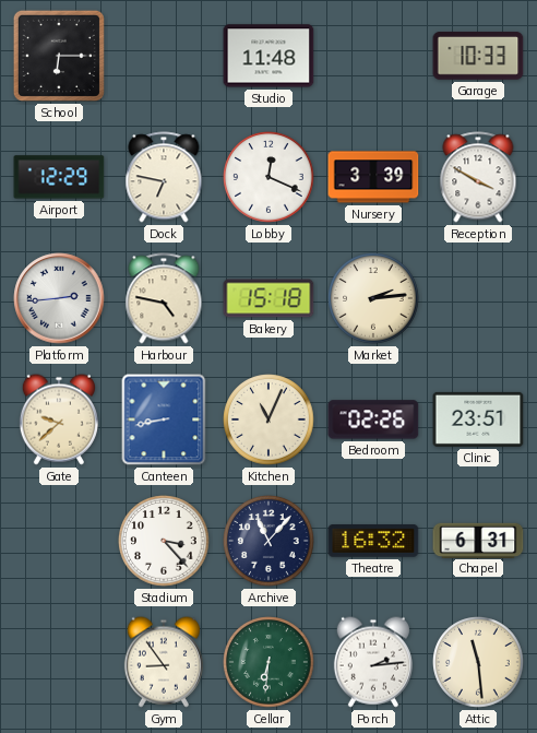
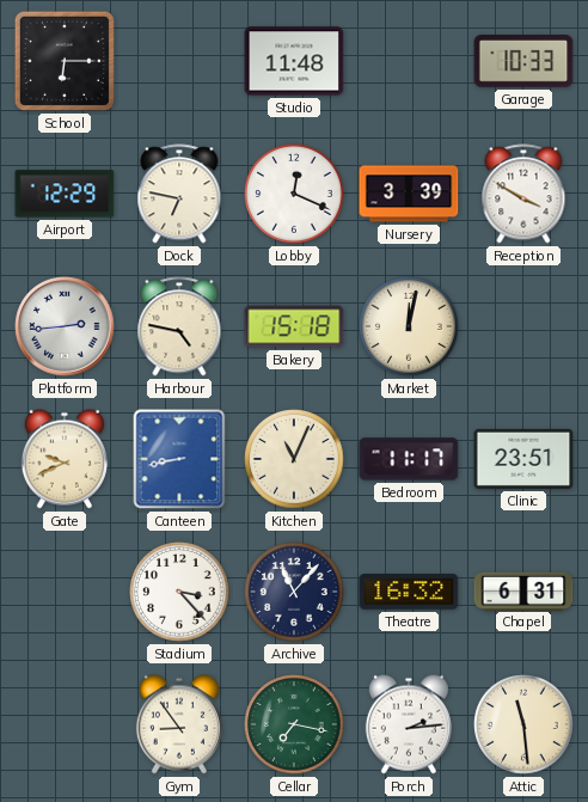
Market: 2:14 -> 12:02
Gate: 9:38 -> 9:41
Bedroom: 02:26 -> 11:17
Cellar: 6:31 -> 7:17
